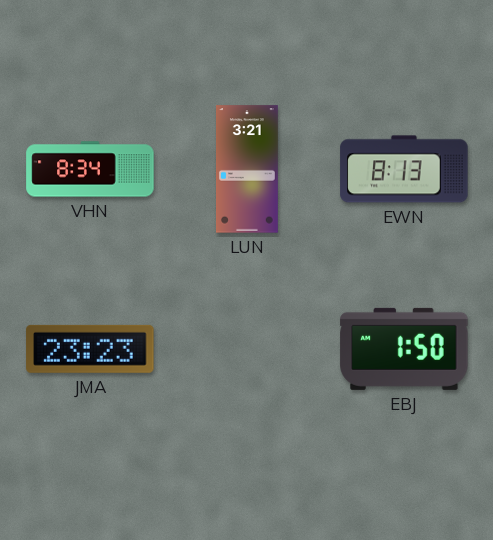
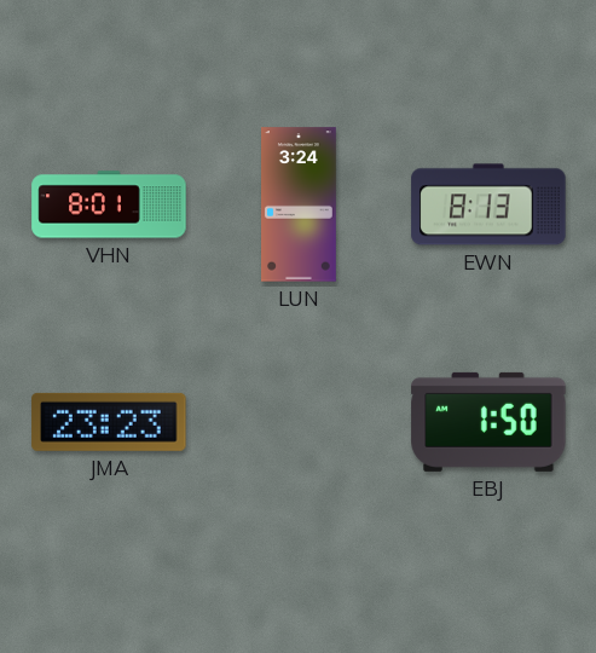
VHN: 8:34 -> 8:01
LUN: 3:21 -> 3:24
